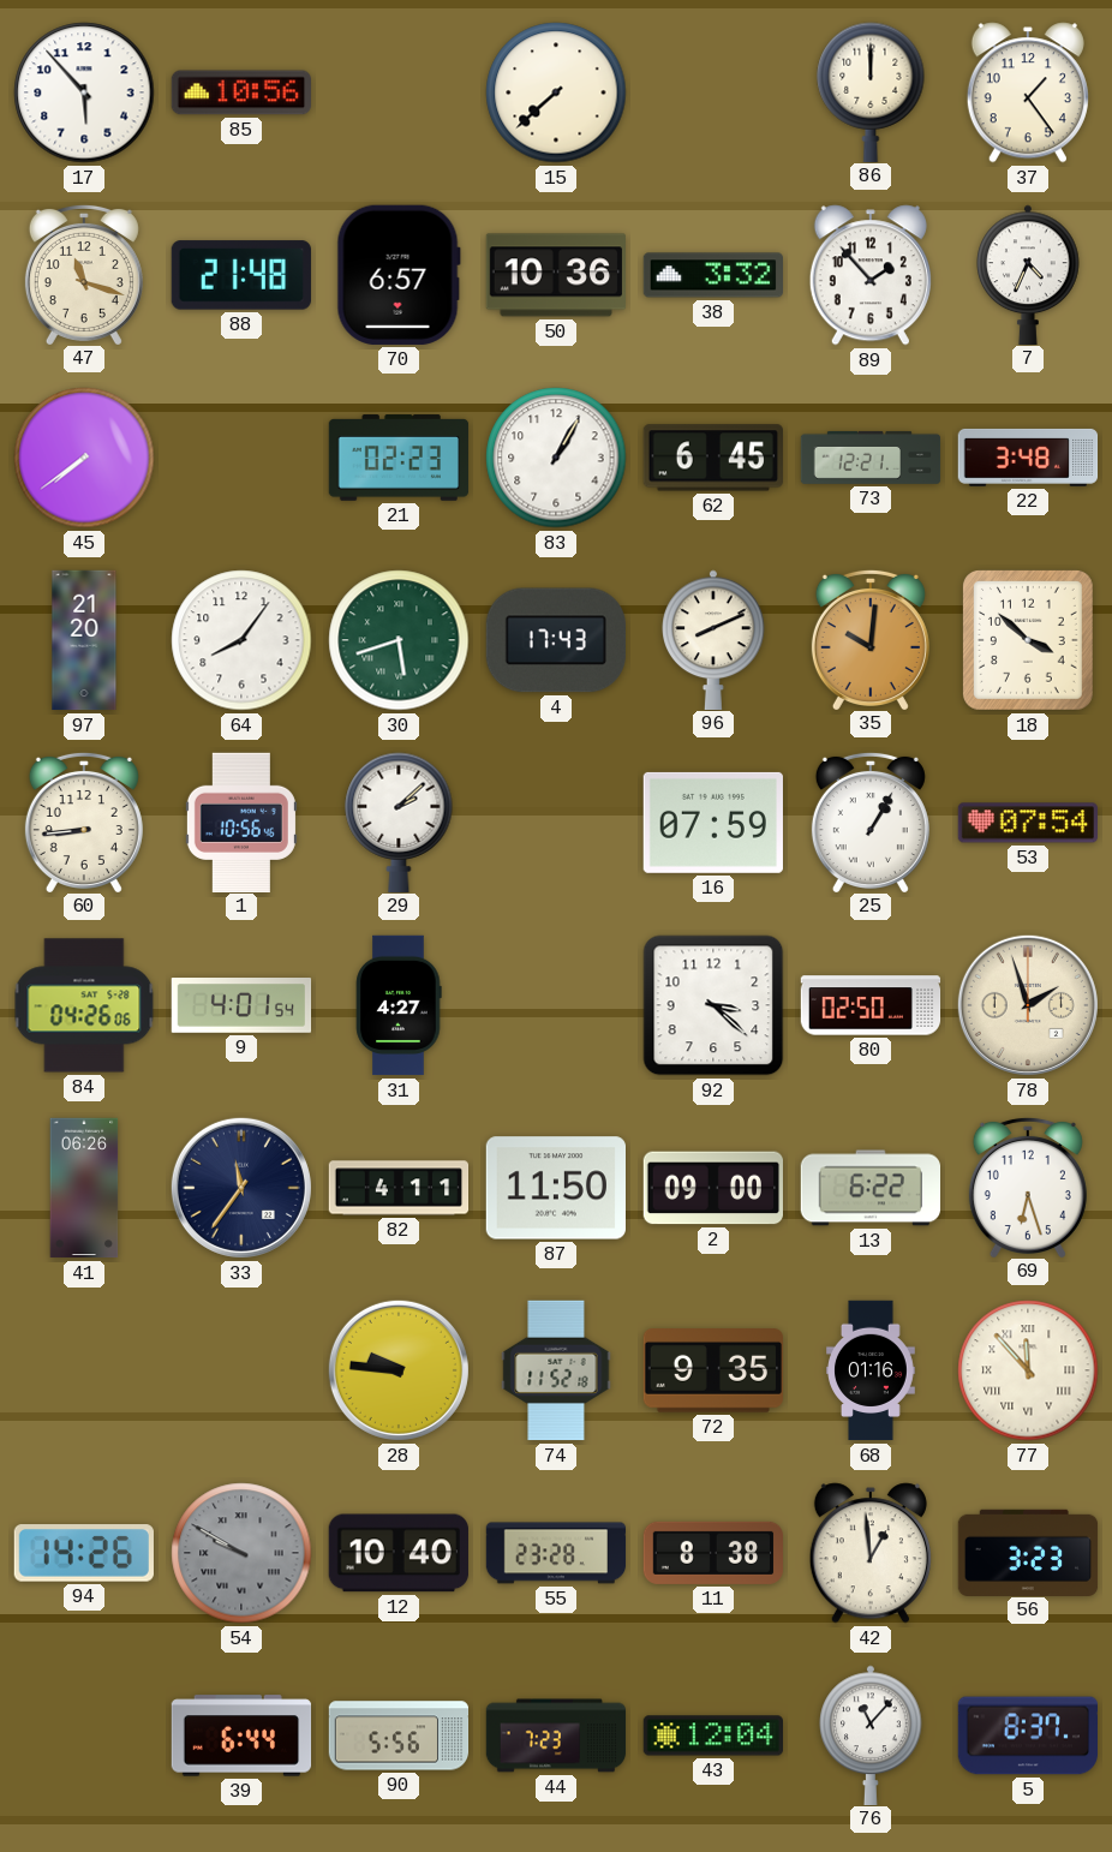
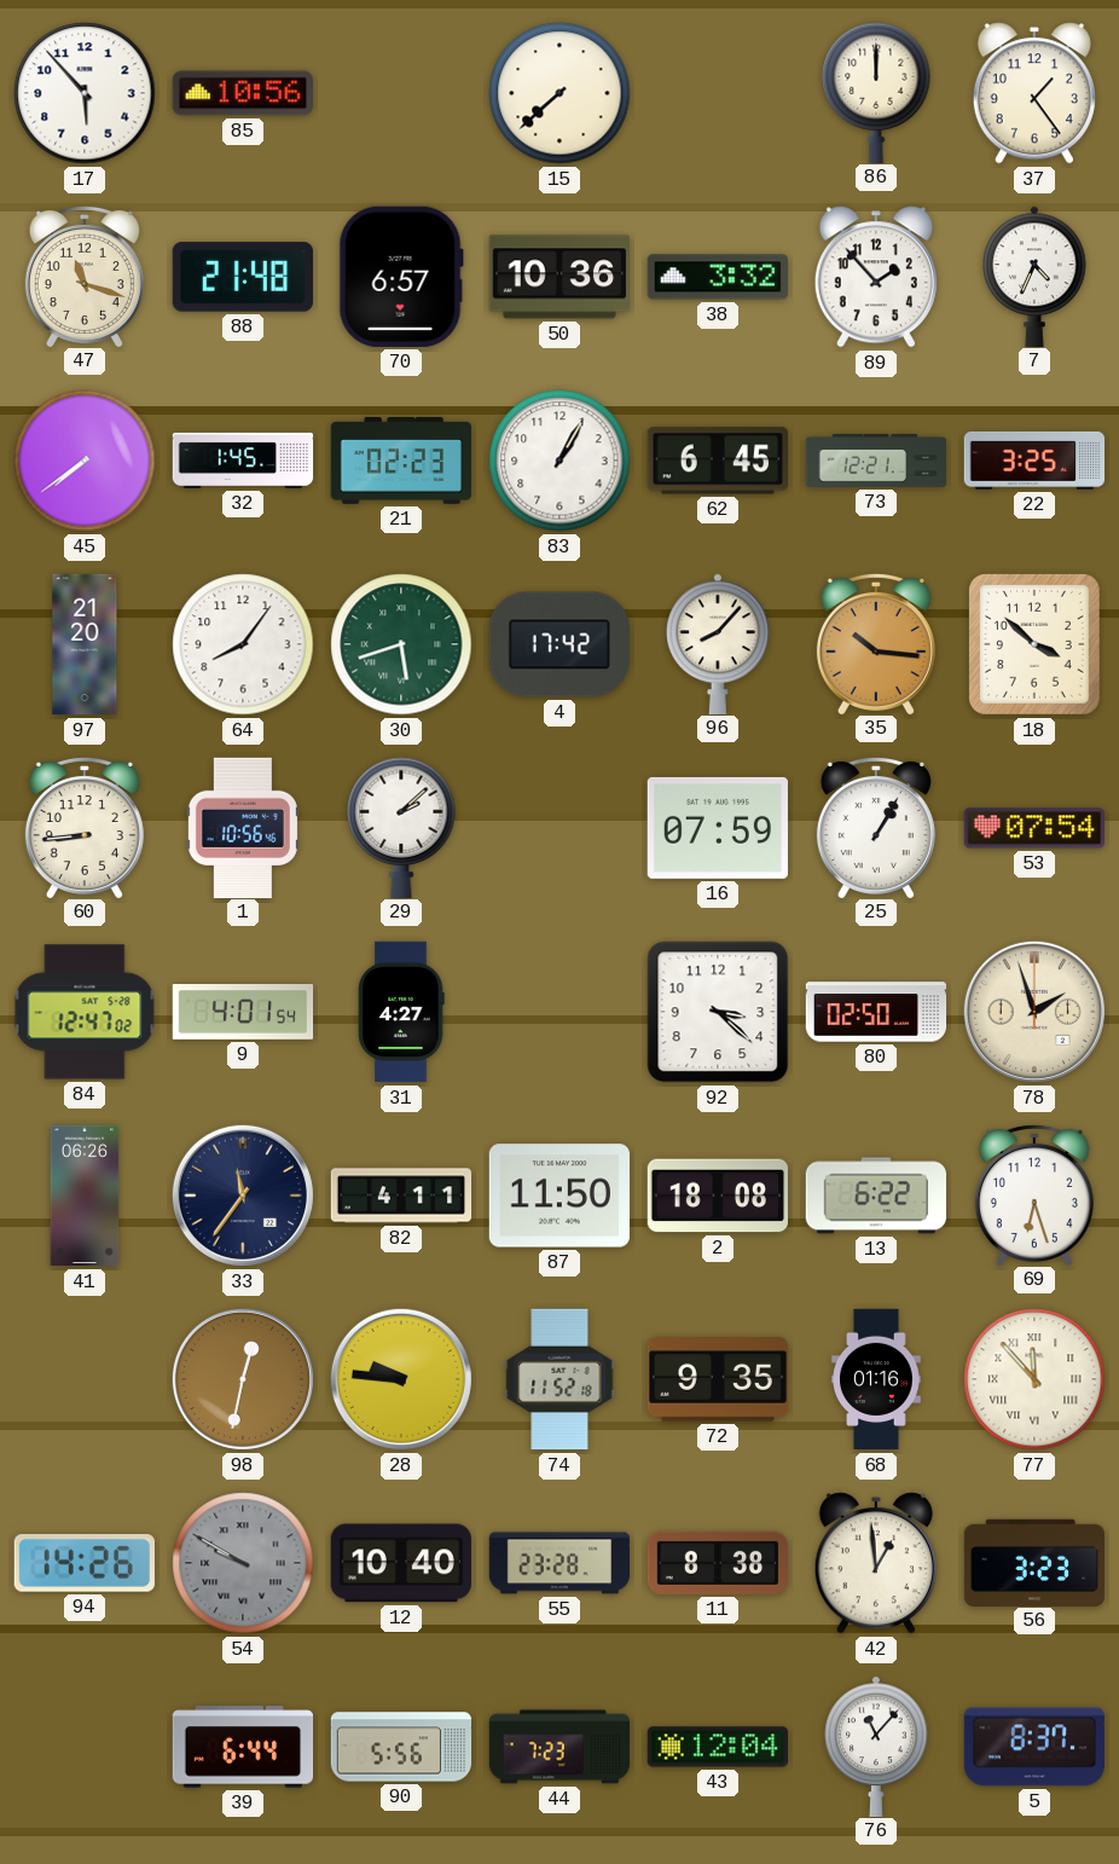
32: none -> 1:45
22: 3:48 -> 3:25
4: 17:43 -> 17:42
96: 8:11 -> 8:07
35: 10:01 -> 10:16
84: 04:26 -> 12:47
2: 09:00 -> 18:08
98: none -> 12:32
